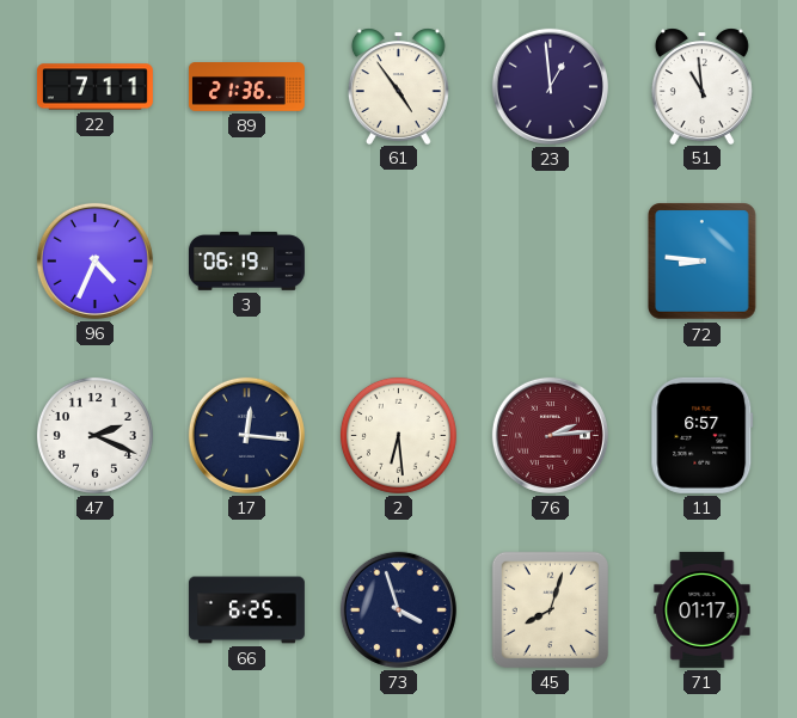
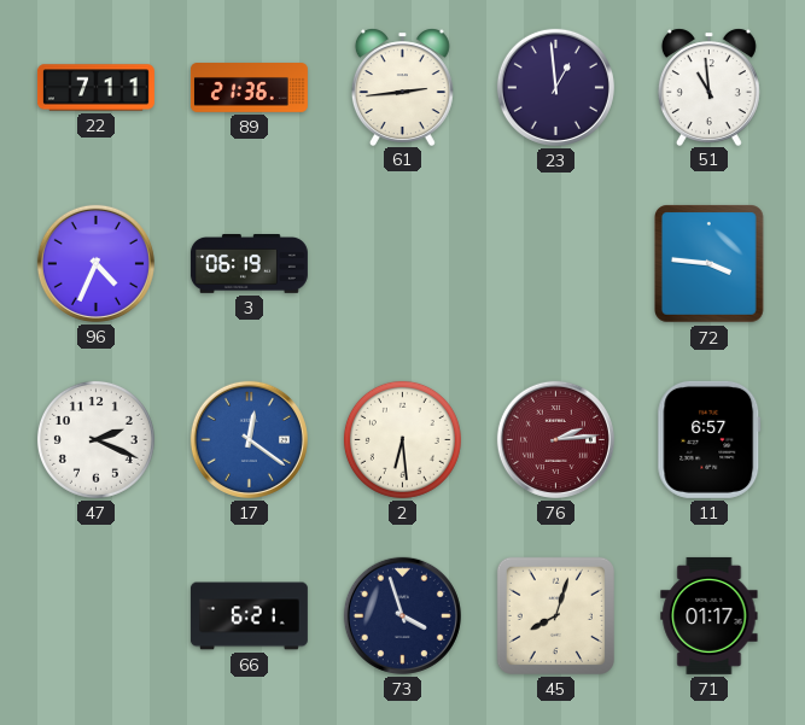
61: 4:54 -> 2:44
72: 8:46 -> 3:46
17: 12:16 -> 12:21
17 dial: navy -> blue
66: 6:25 -> 6:21
